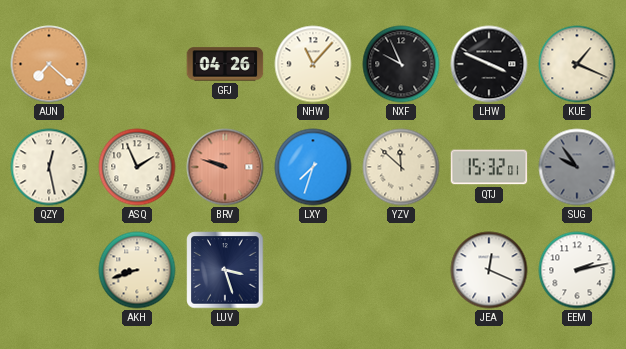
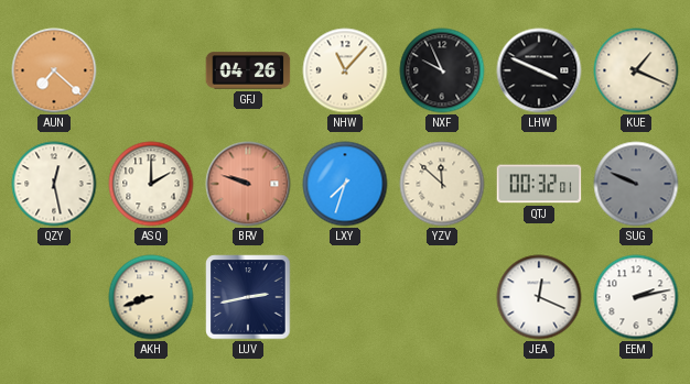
ASQ: 1:56 -> 2:00
QTJ: 15:32 -> 00:32
SUG: 9:54 -> 9:49
LUV: 3:27 -> 2:43
